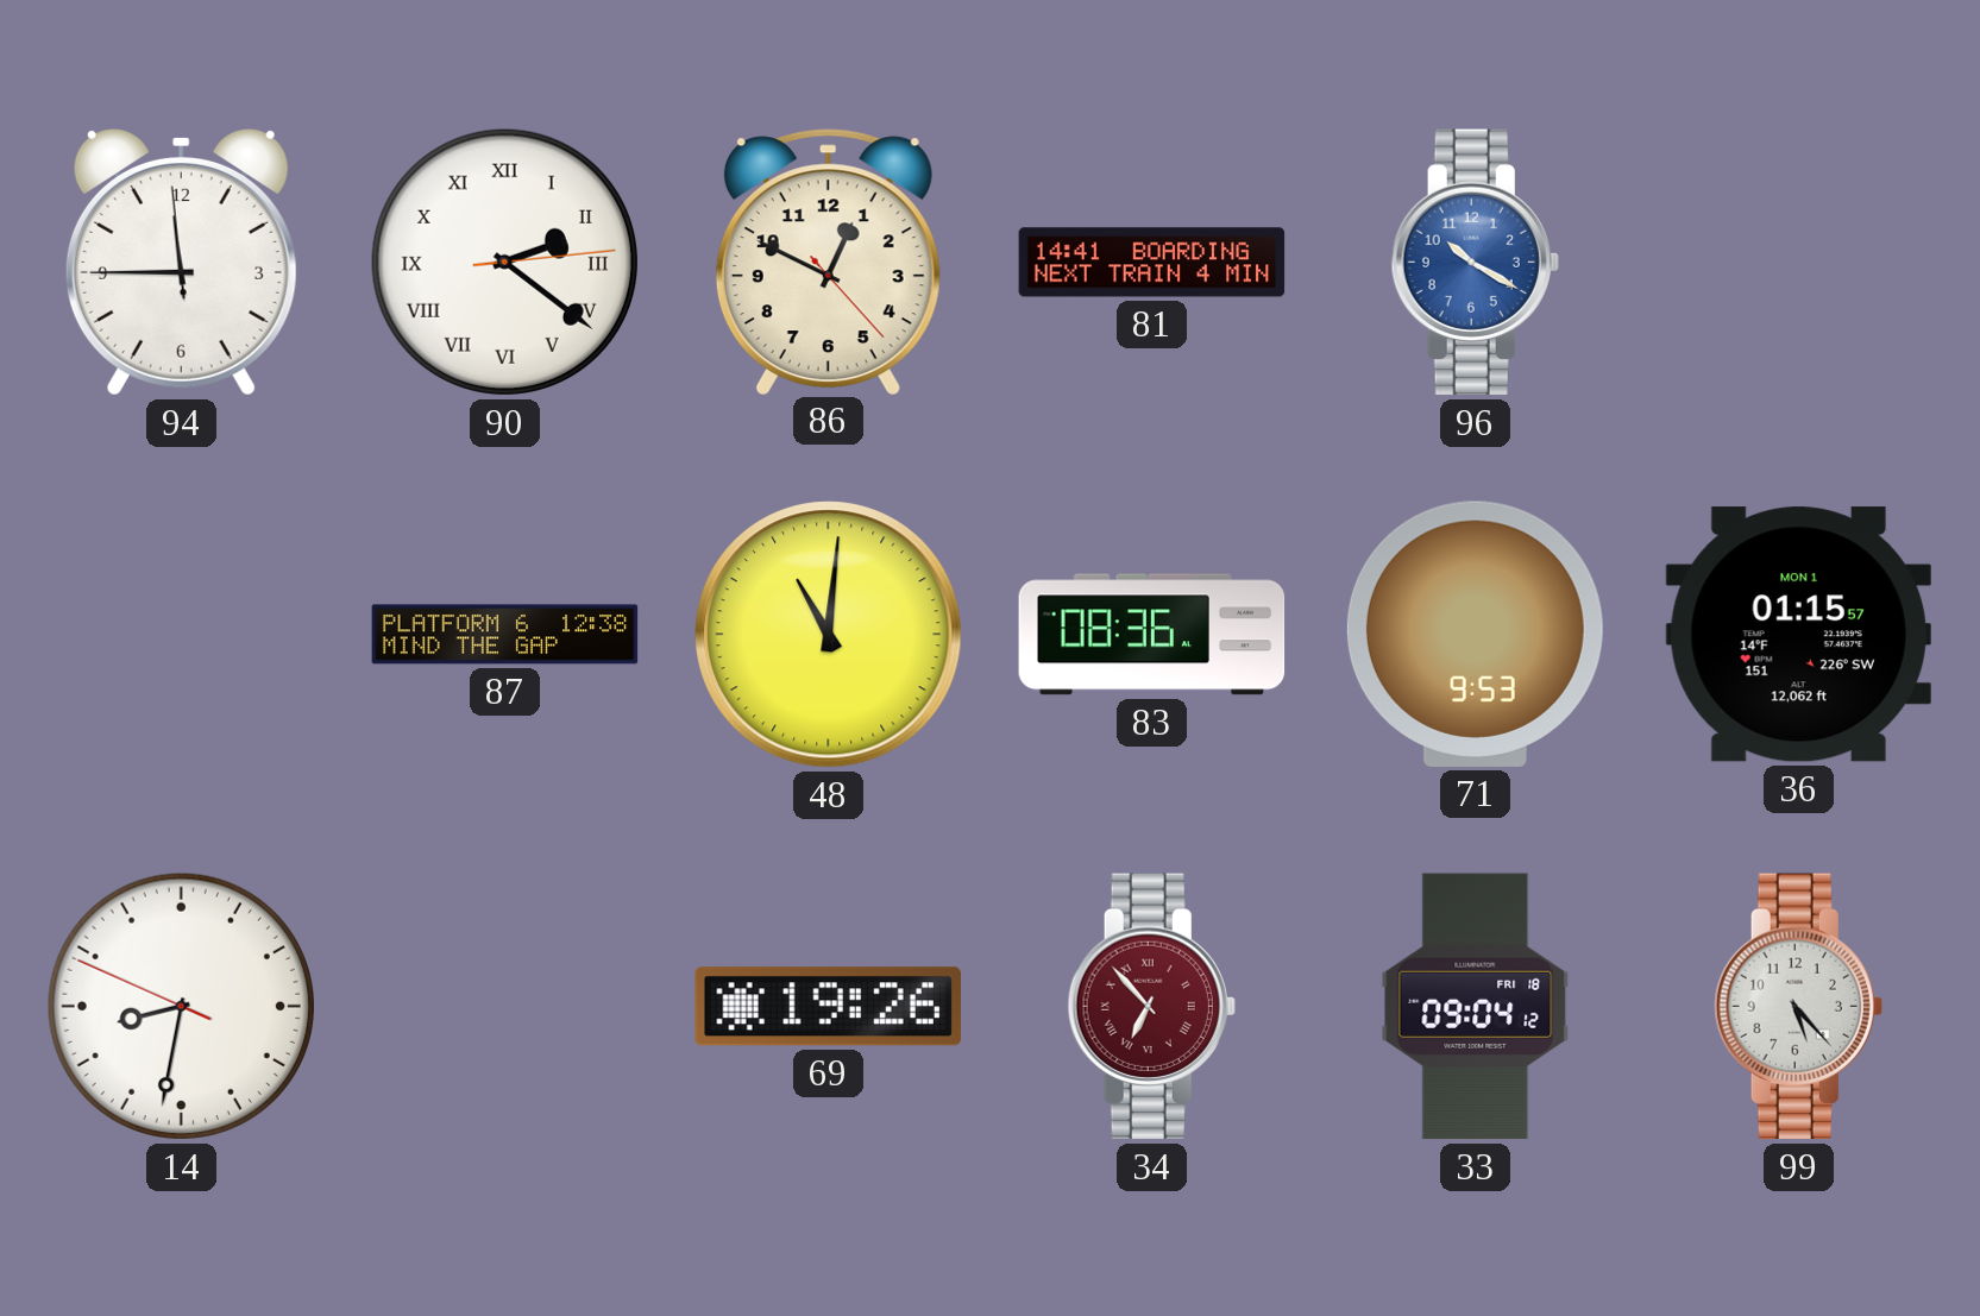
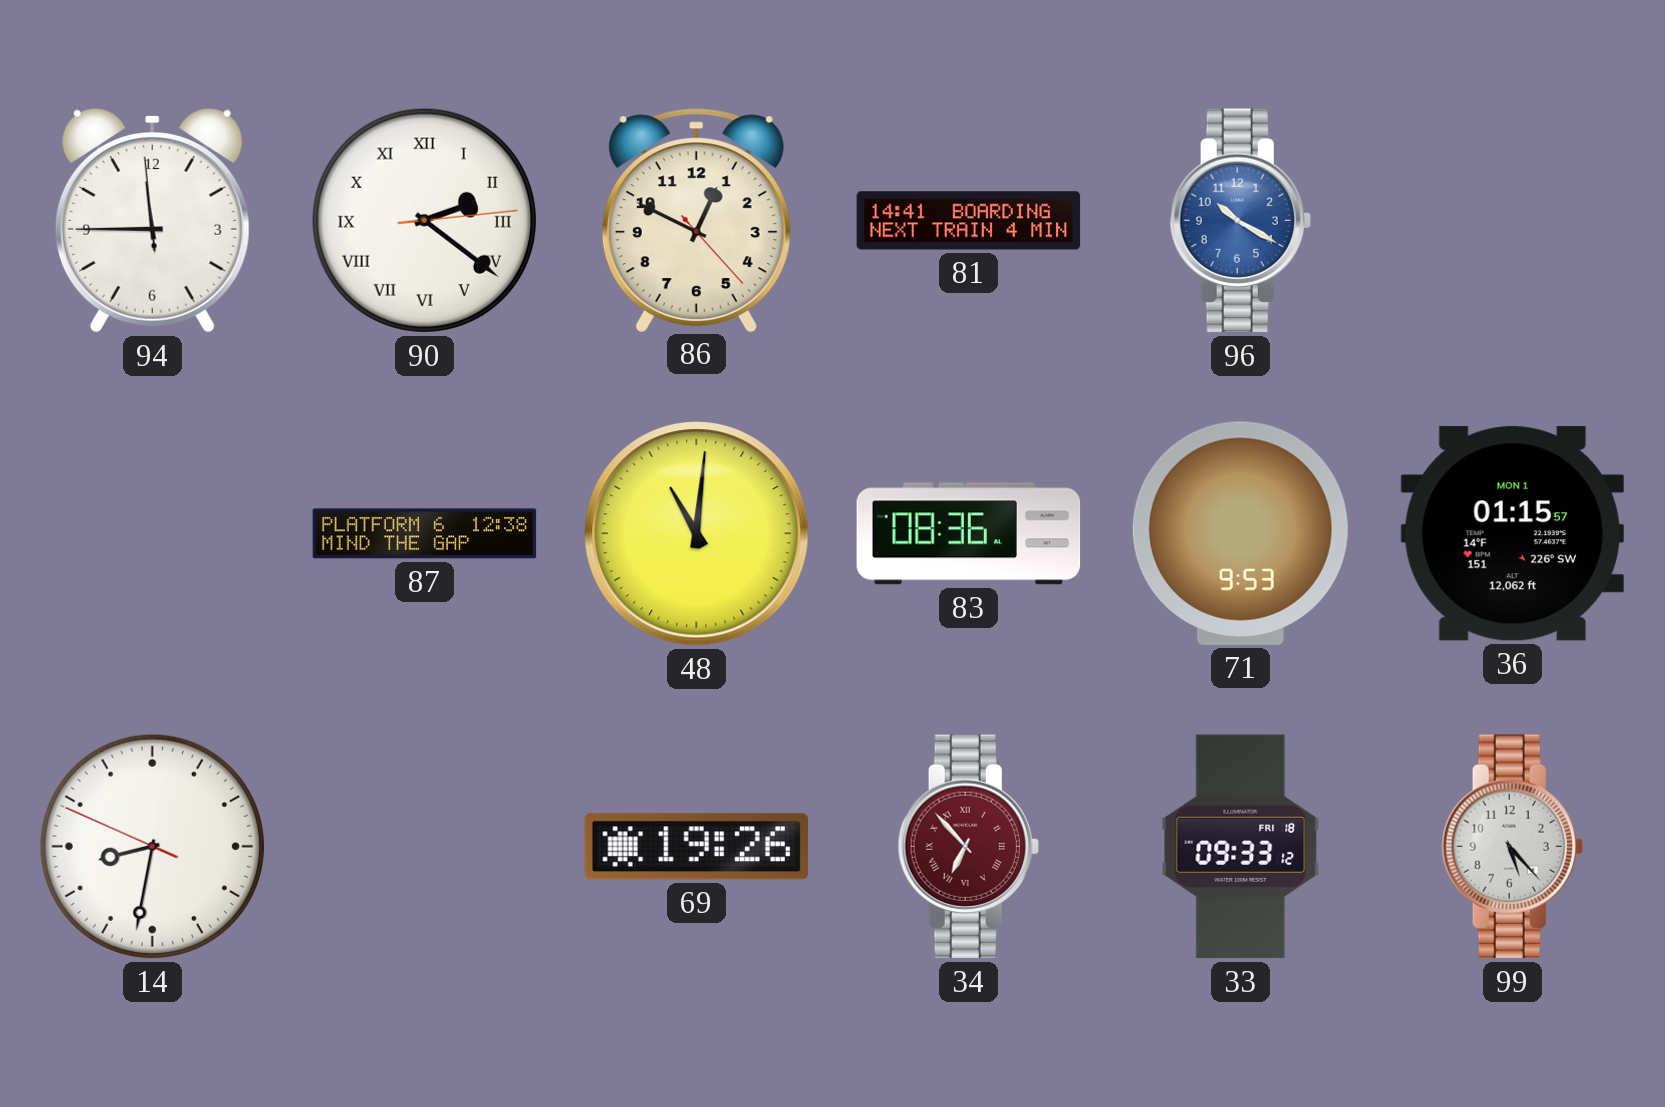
33: 09:04 -> 09:33
